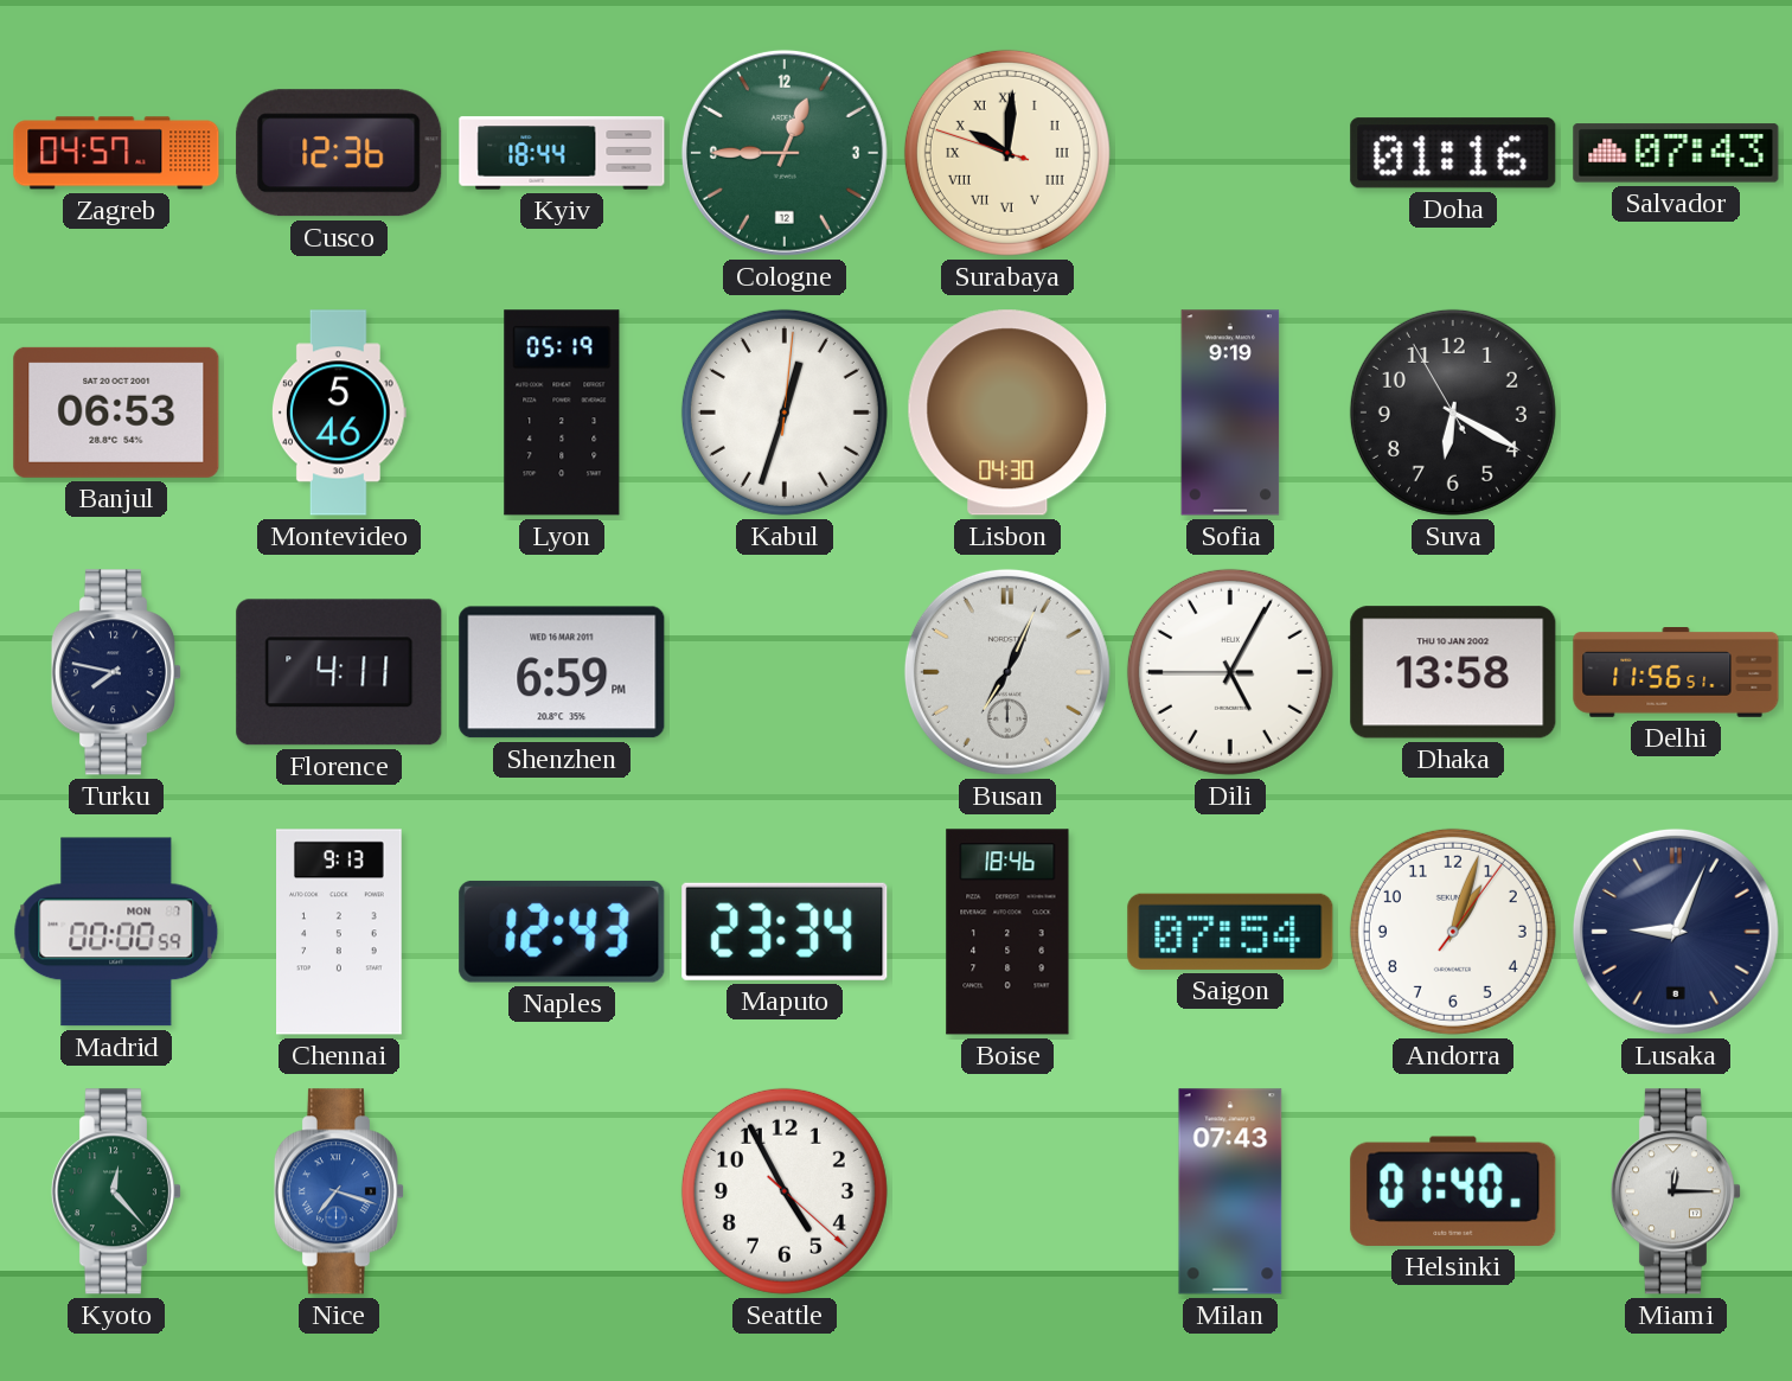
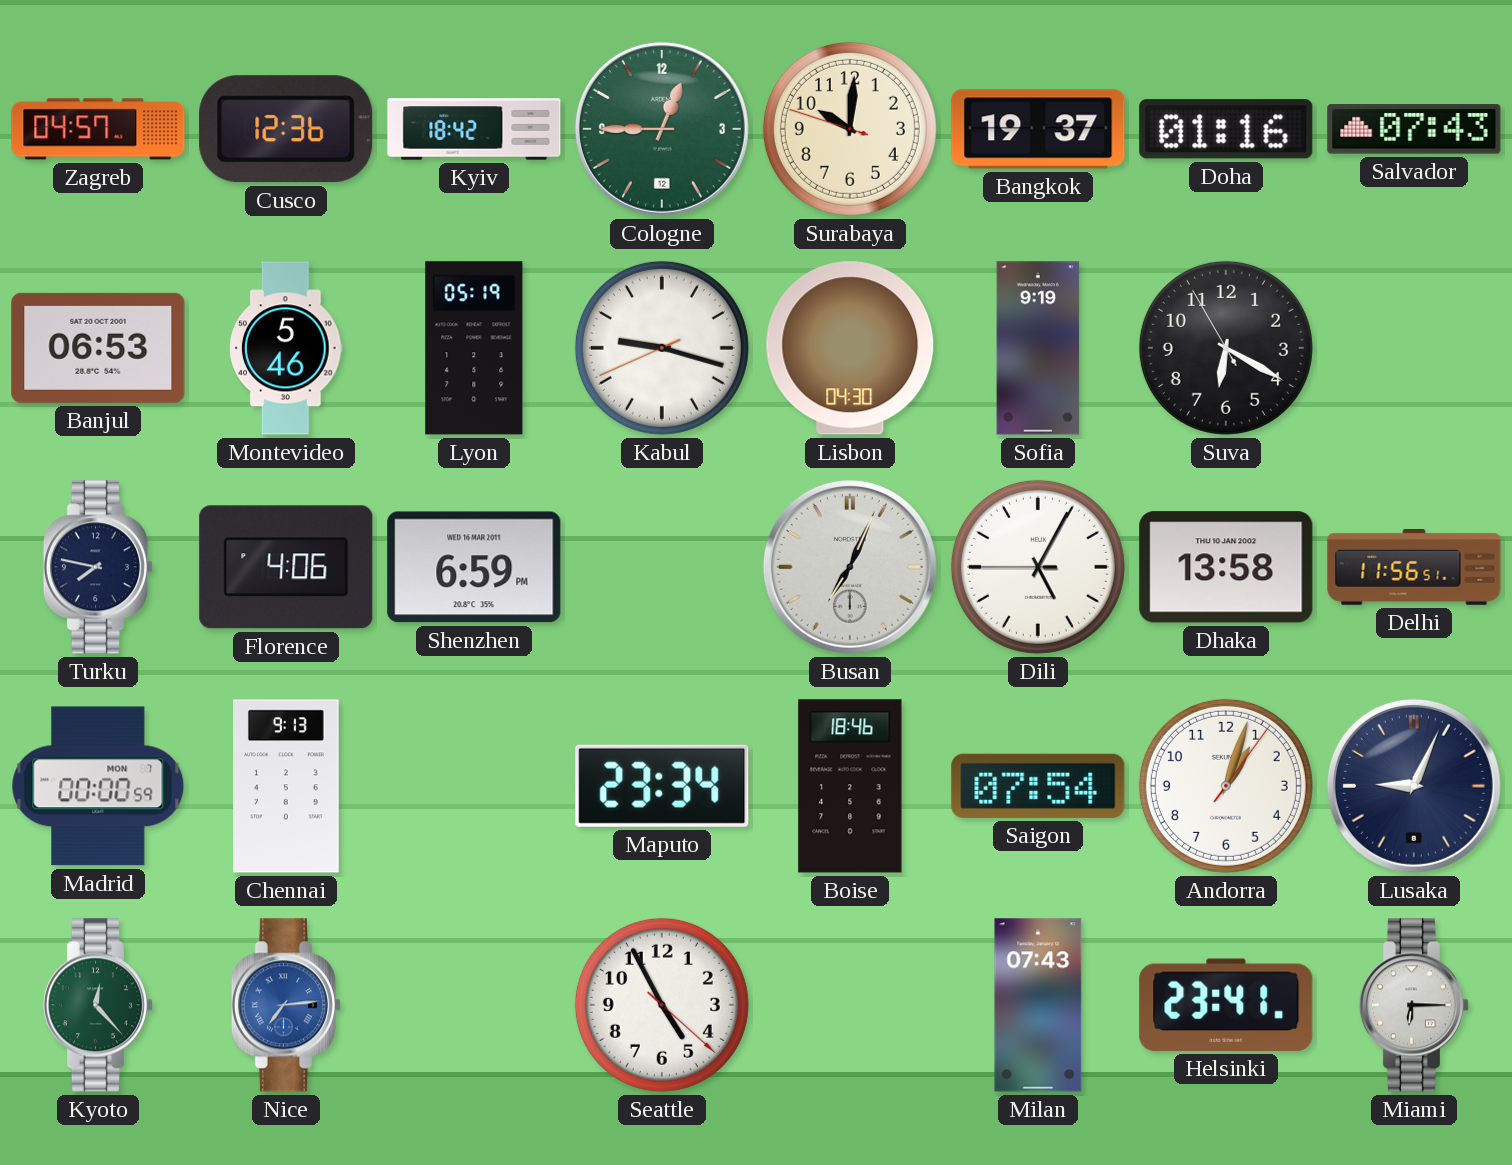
Kyiv: 18:44 -> 18:42
Surabaya numerals: Roman -> Arabic
Bangkok: none -> 19:37
Kabul: 12:33 -> 9:17
Florence: 4:11 -> 4:06
Naples: 12:43 -> none
Nice: 7:18 -> 7:14
Helsinki: 01:40 -> 23:41
Miami: 12:15 -> 6:15
